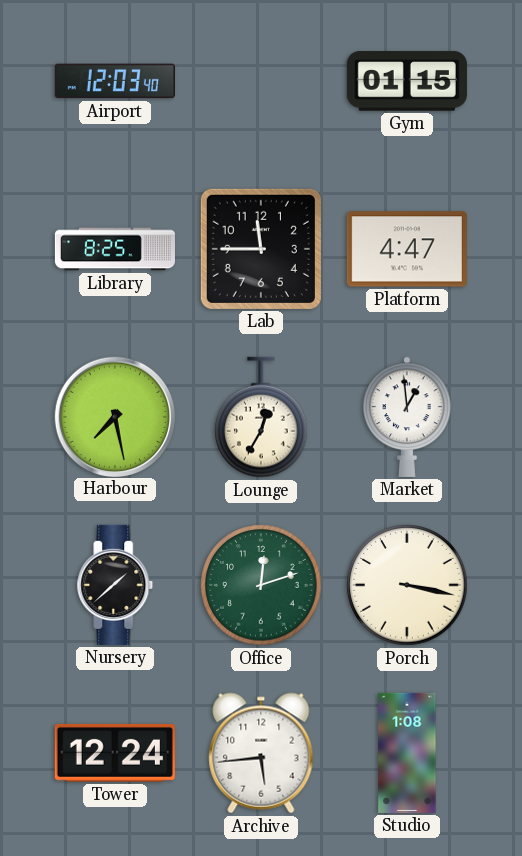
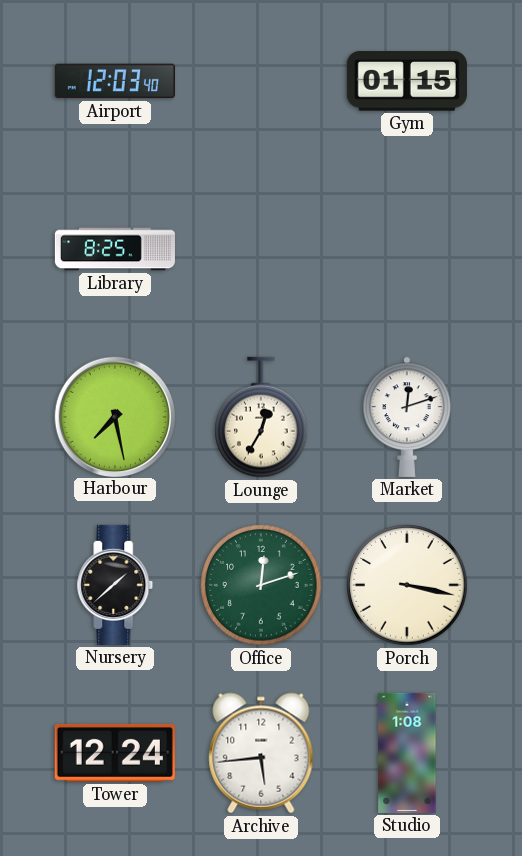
Lab: 11:45 -> none
Platform: 4:47 -> none
Market: 12:59 -> 12:12
